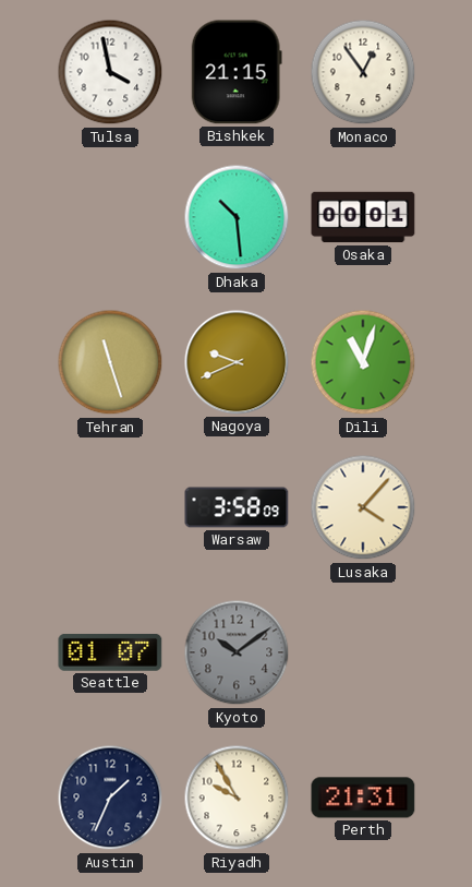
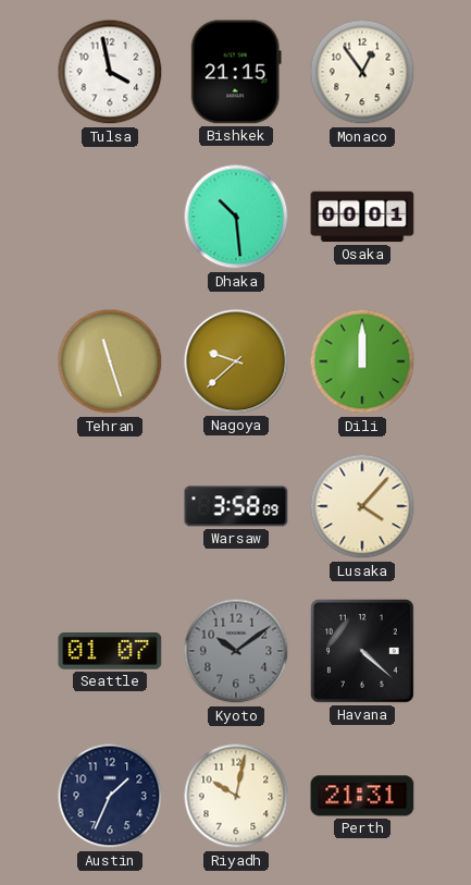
Nagoya: 9:41 -> 9:38
Dili: 11:03 -> 12:00
Havana: none -> 4:22
Riyadh: 9:55 -> 10:02
